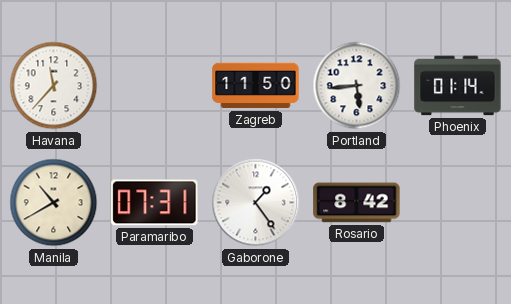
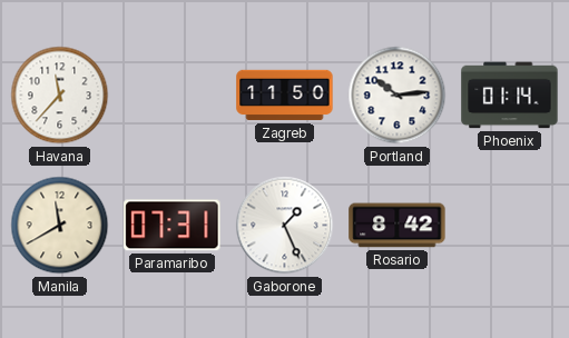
Portland: 5:44 -> 10:14
Manila: 10:40 -> 11:40
Gaborone: 1:24 -> 1:26
